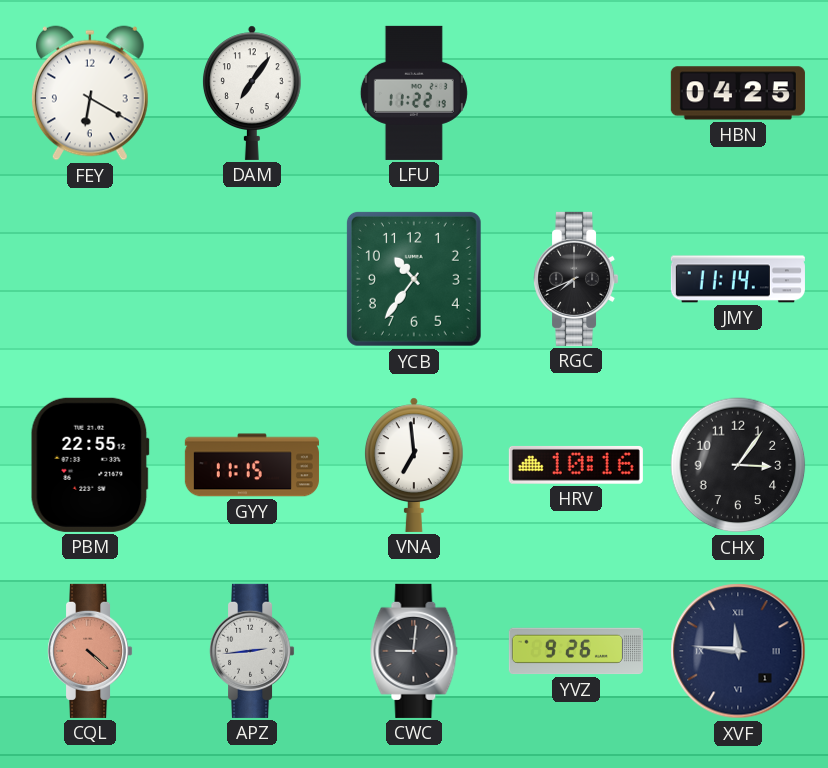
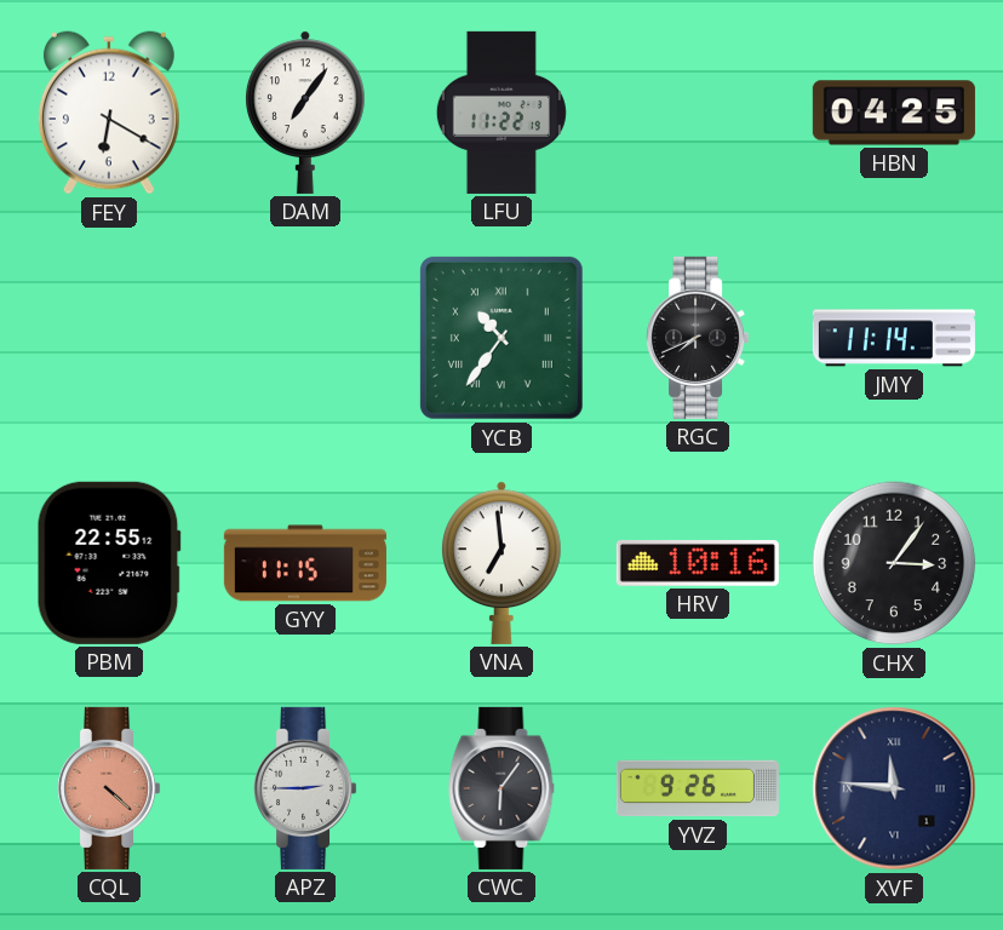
YCB numerals: Arabic -> Roman
APZ: 2:44 -> 2:45
CWC: 9:01 -> 6:06
